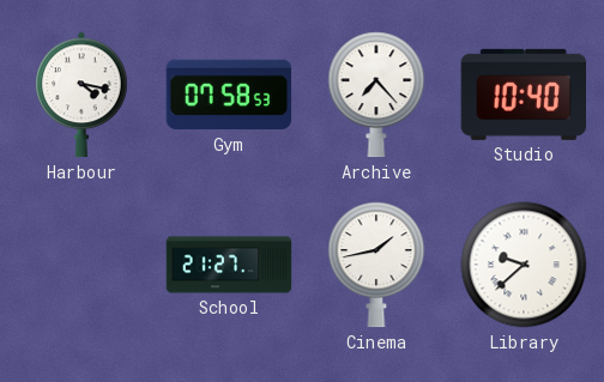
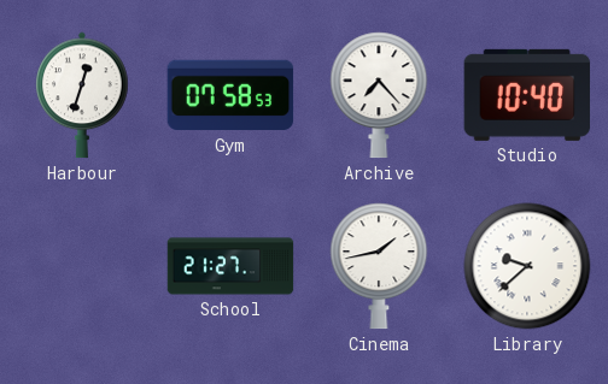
Harbour: 4:17 -> 12:33
